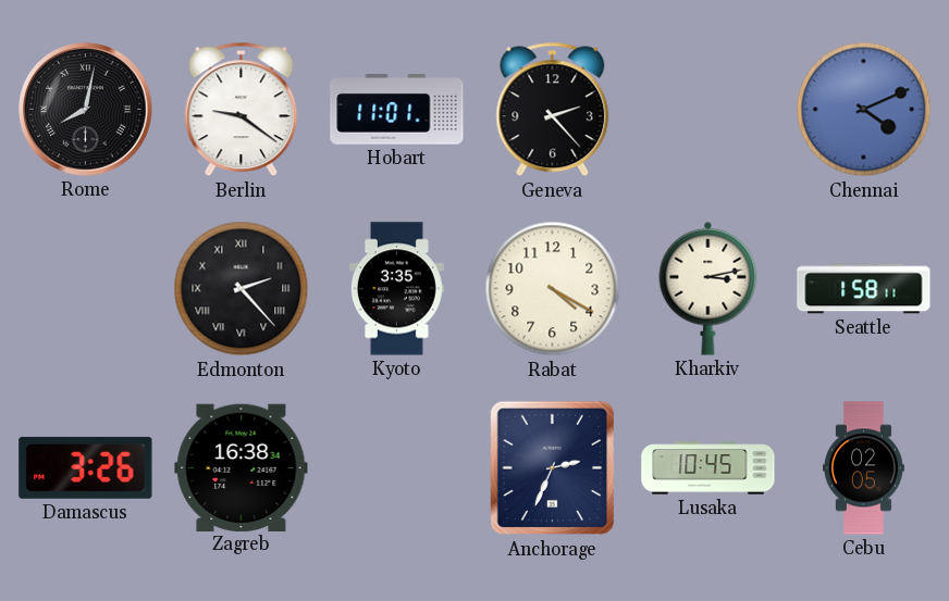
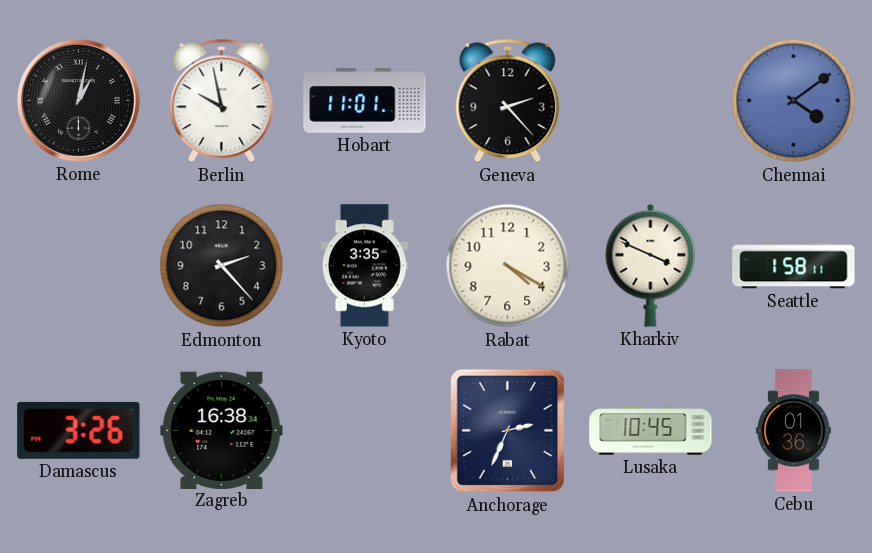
Rome: 8:02 -> 1:02
Berlin: 9:21 -> 9:58
Chennai: 4:11 -> 4:09
Edmonton numerals: Roman -> Arabic
Kharkiv: 3:13 -> 3:49
Cebu: 02:05 -> 01:36
